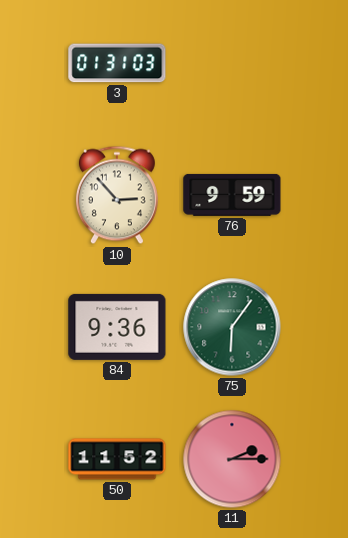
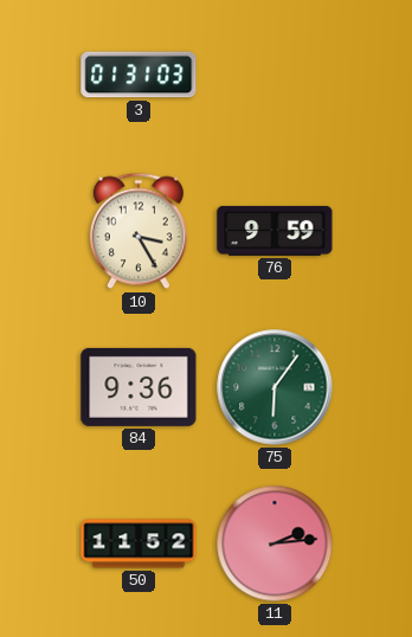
10: 2:53 -> 3:25
11: 2:15 -> 2:14
